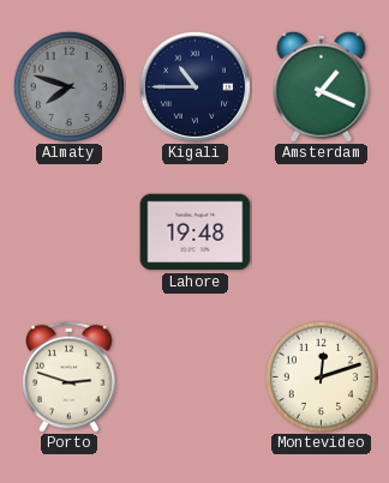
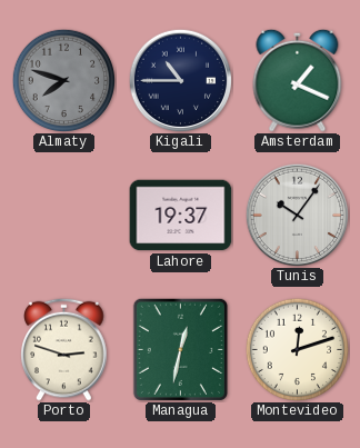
Lahore: 19:48 -> 19:37
Tunis: none -> 10:06
Managua: none -> 12:32
